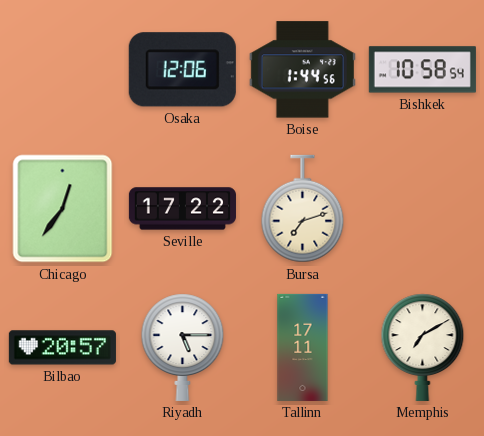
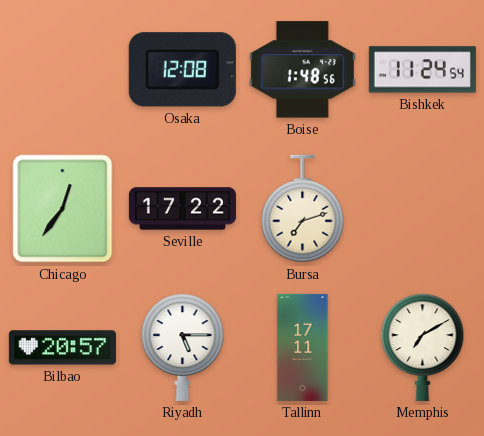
Osaka: 12:06 -> 12:08
Boise: 1:44 -> 1:48
Bishkek: 10:58 -> 11:24
